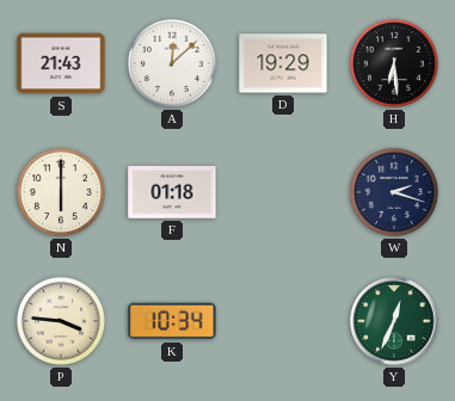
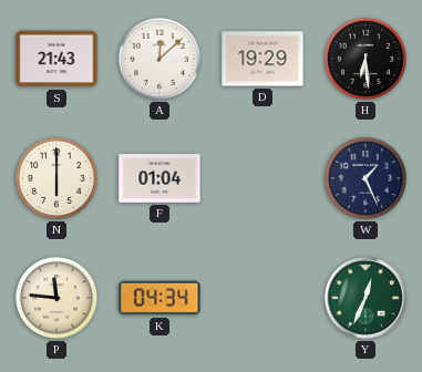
F: 01:18 -> 01:04
W: 2:18 -> 1:26
P: 3:46 -> 11:46
K: 10:34 -> 04:34
